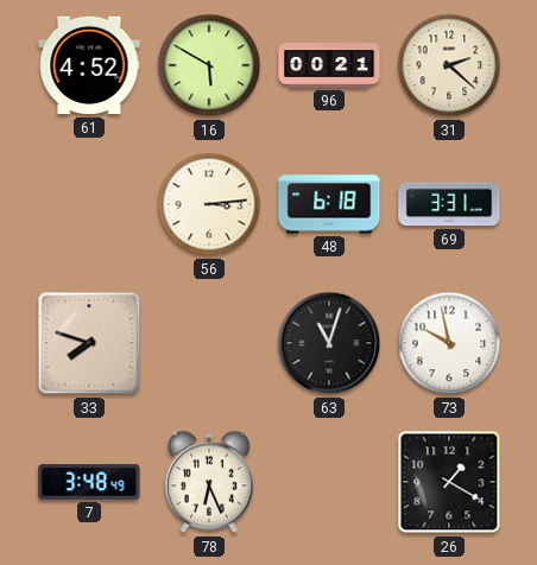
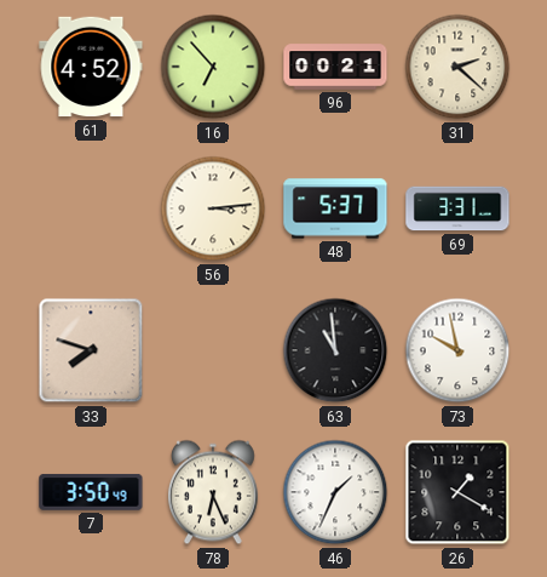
16: 5:50 -> 6:53
48: 6:18 -> 5:37
63: 11:03 -> 10:59
7: 3:48 -> 3:50
46: none -> 1:34
